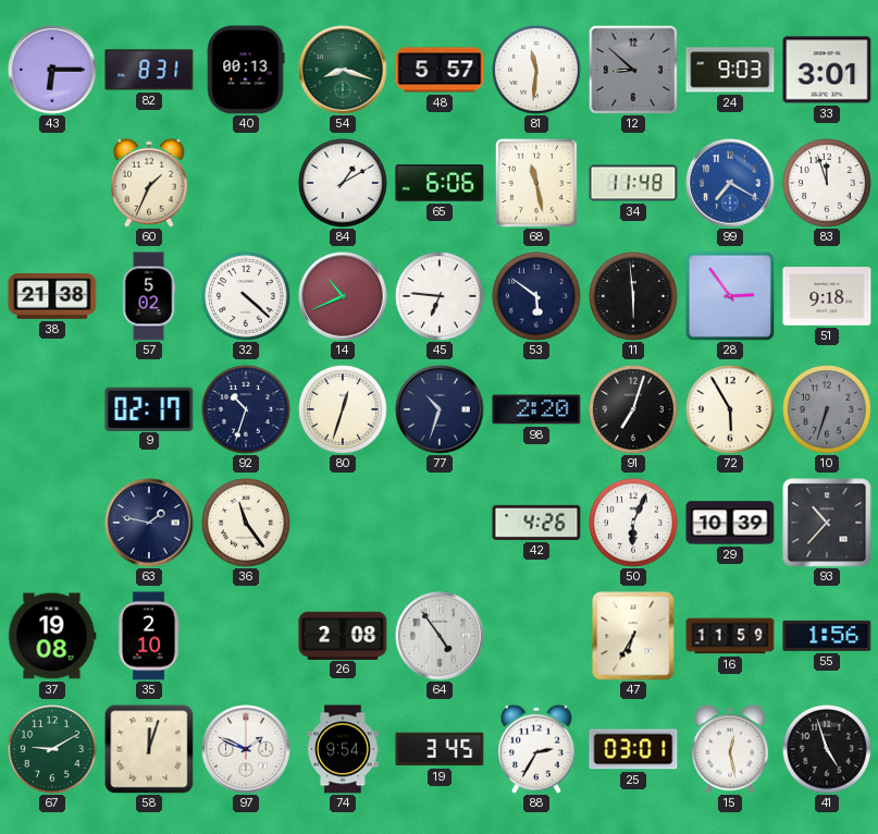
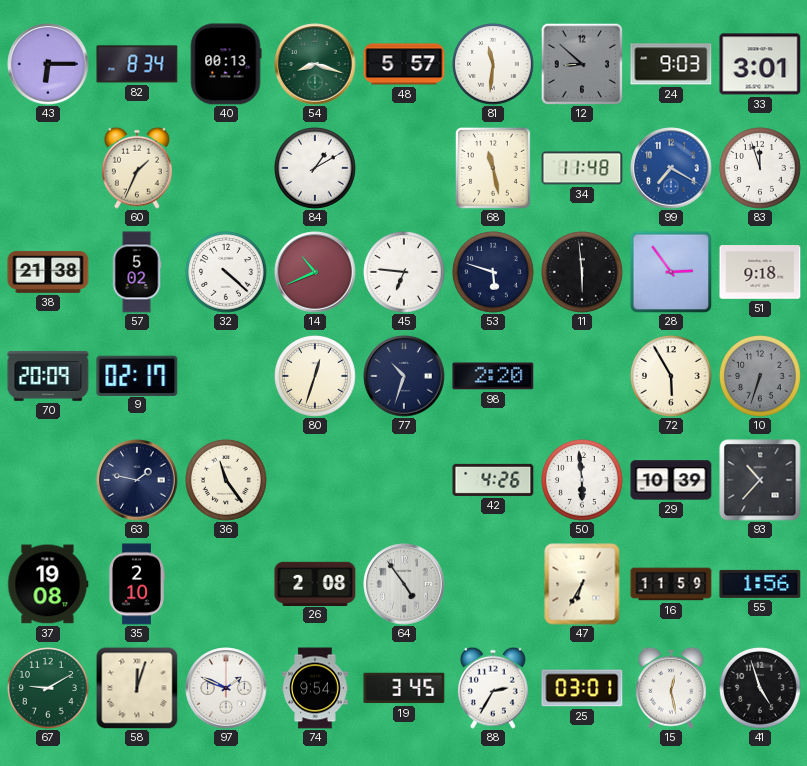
82: 8:31 -> 8:34
65: 6:06 -> none
53: 5:51 -> 5:48
70: none -> 20:09
92: 10:33 -> none
91: 7:03 -> none
50: 6:04 -> 5:59
